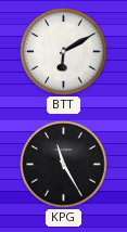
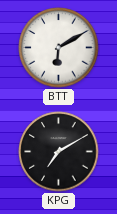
KPG: 11:25 -> 7:10
